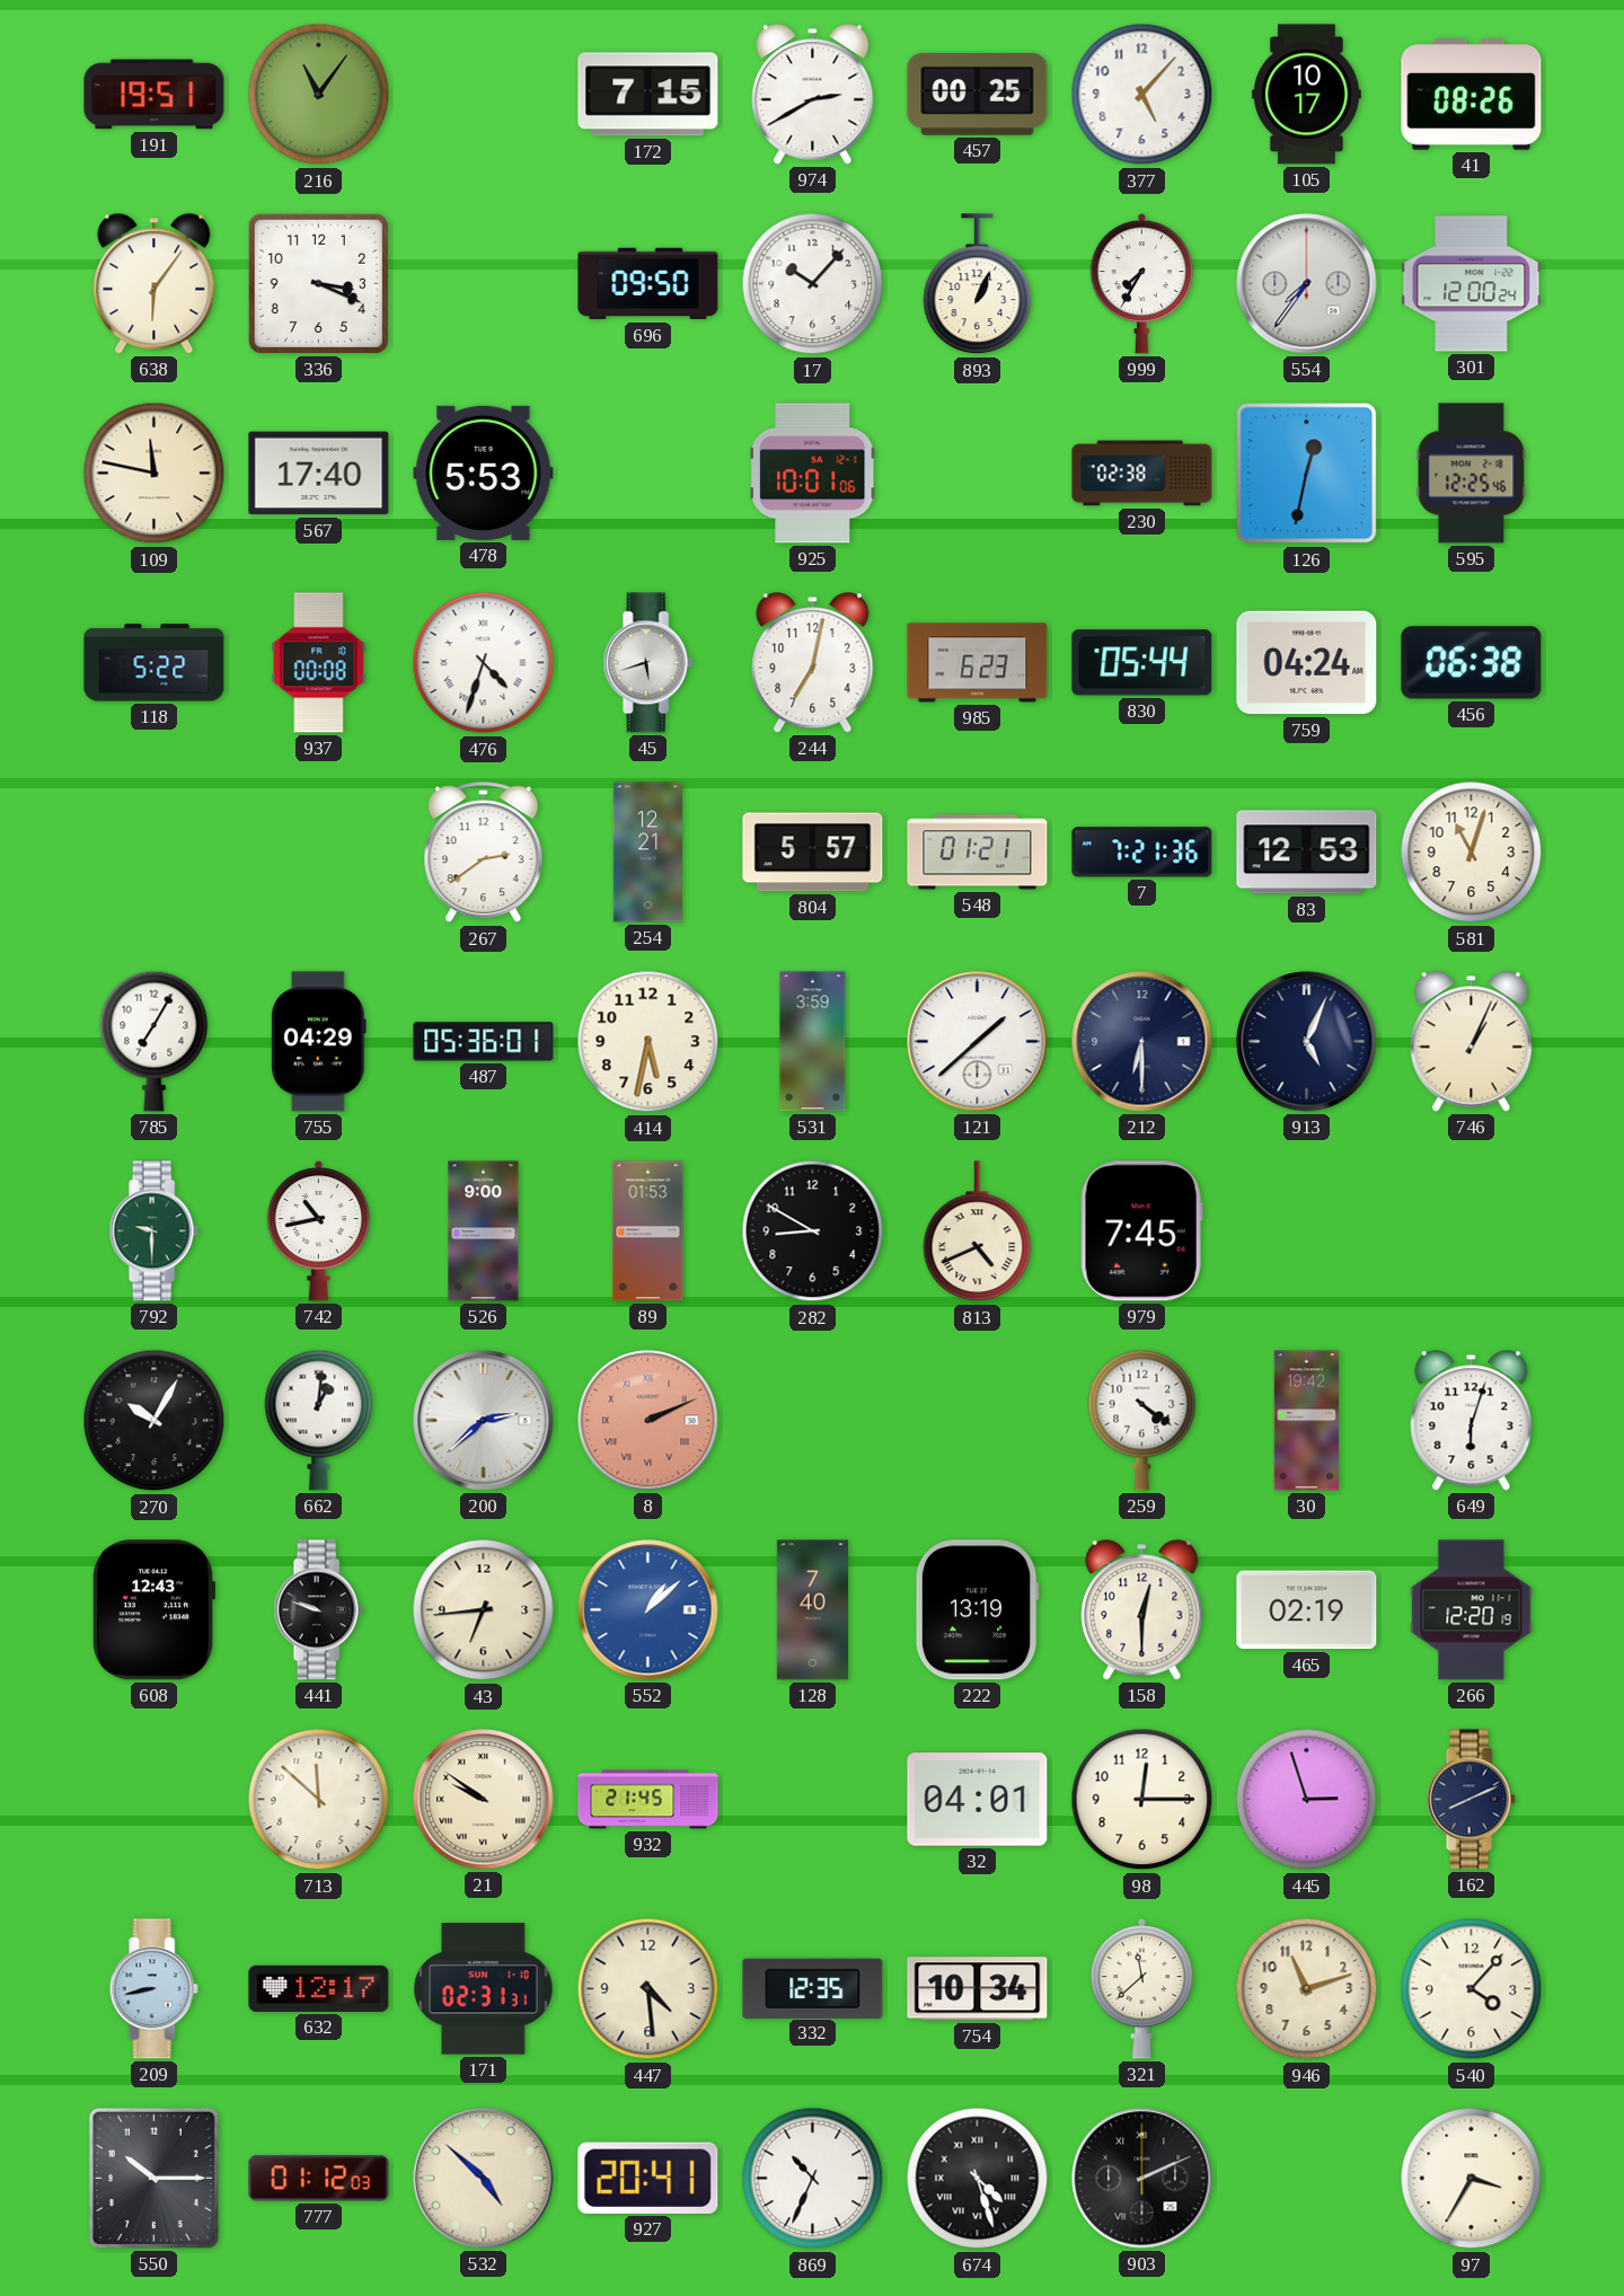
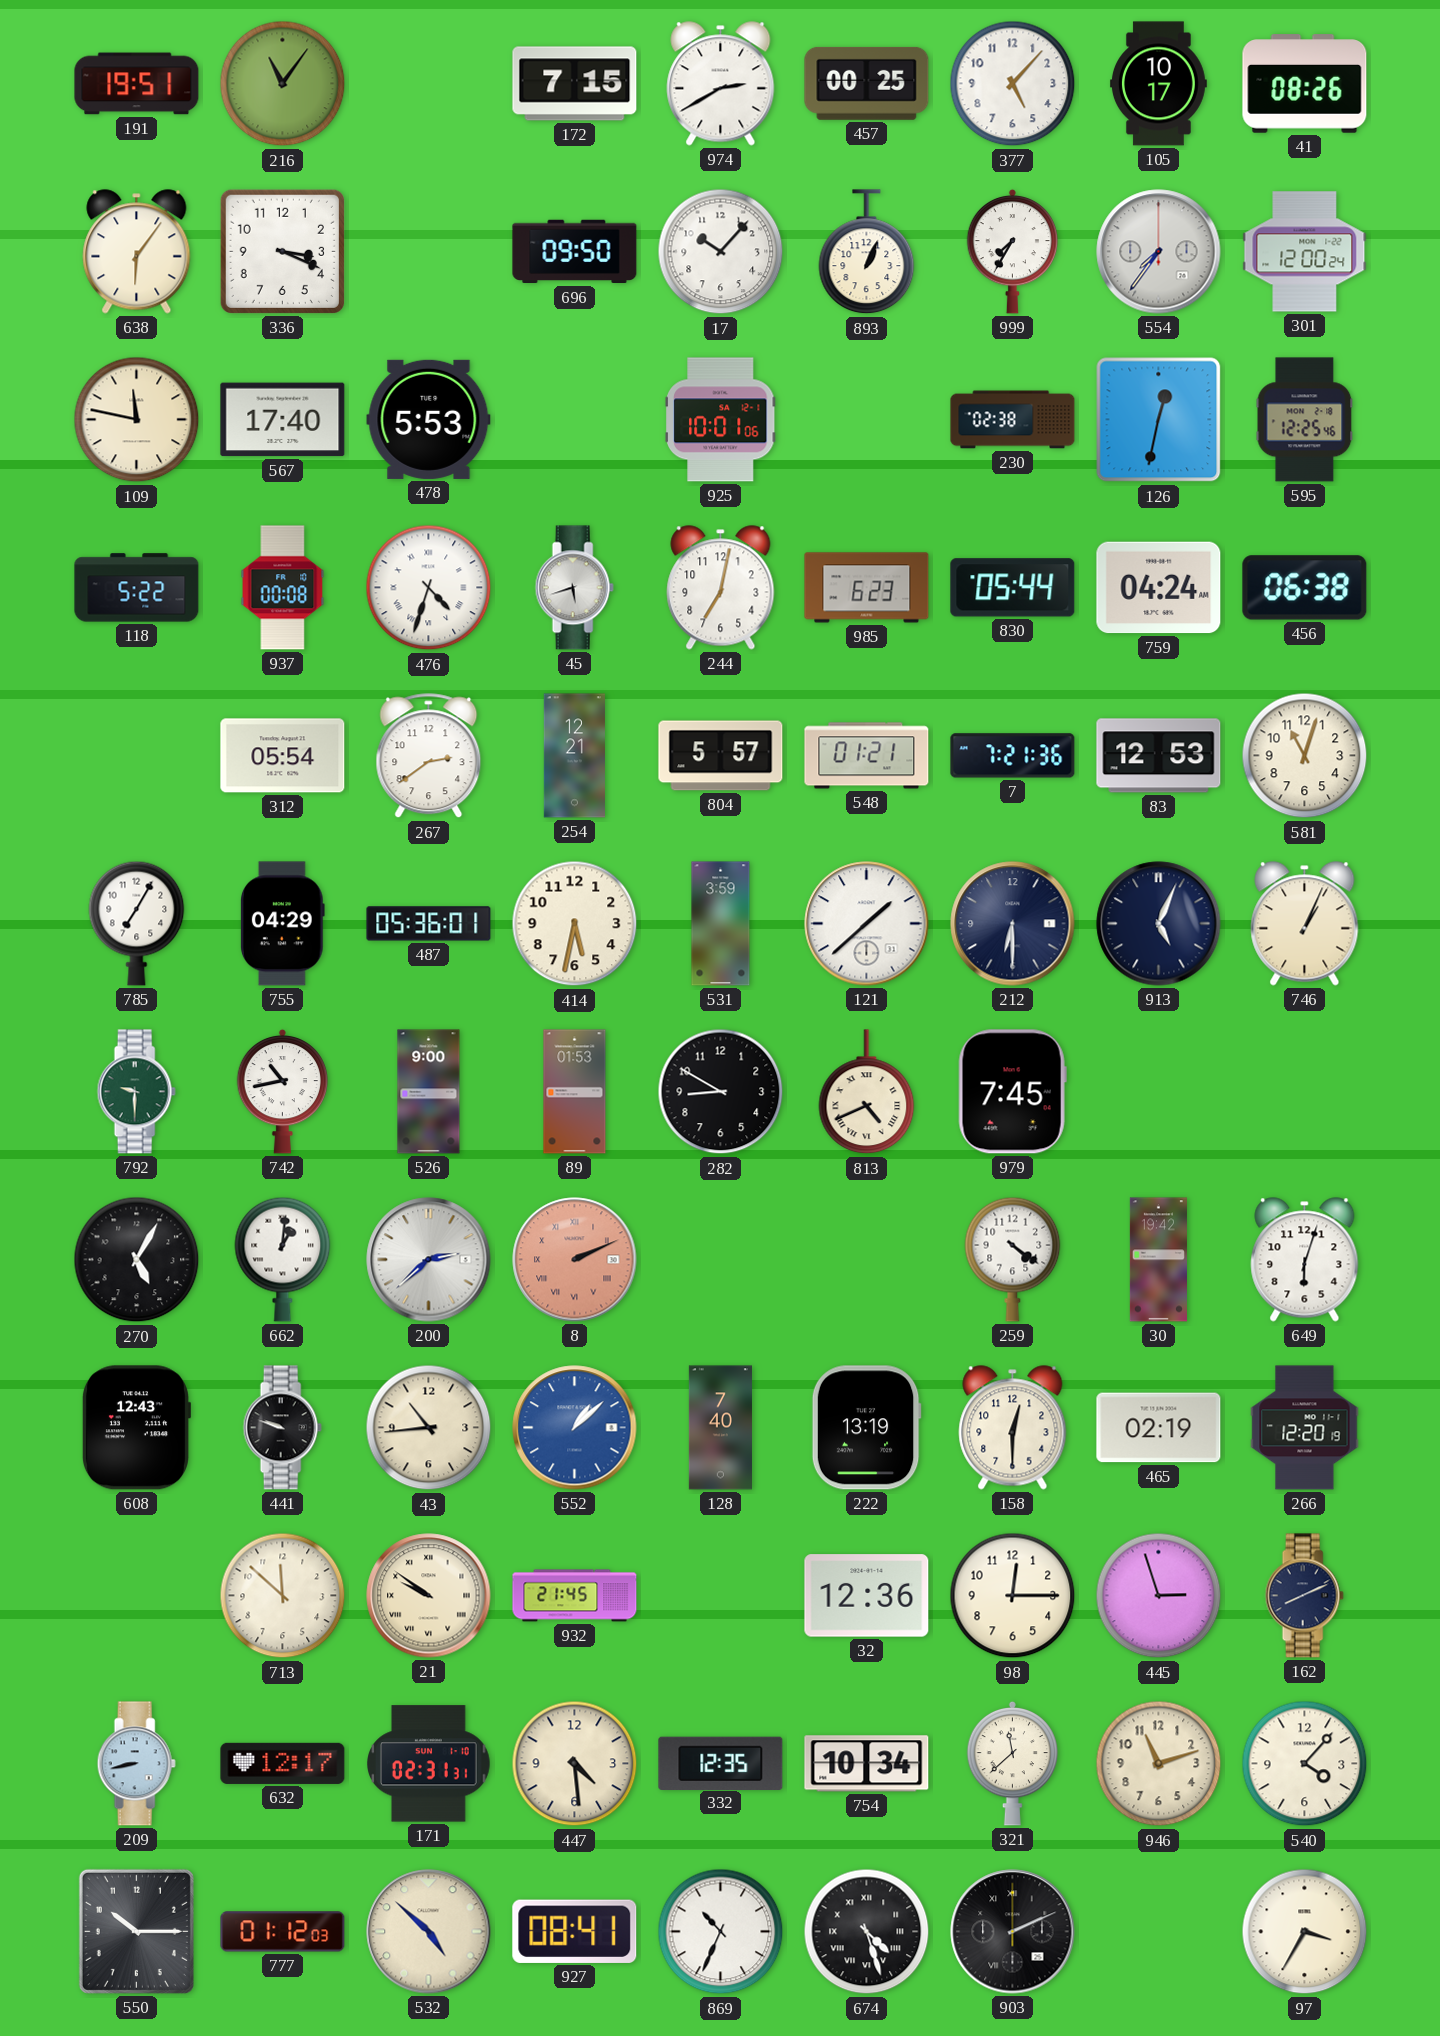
312: none -> 05:54
270: 10:05 -> 5:05
43: 6:44 -> 10:44
32: 04:01 -> 12:36
927: 20:41 -> 08:41
